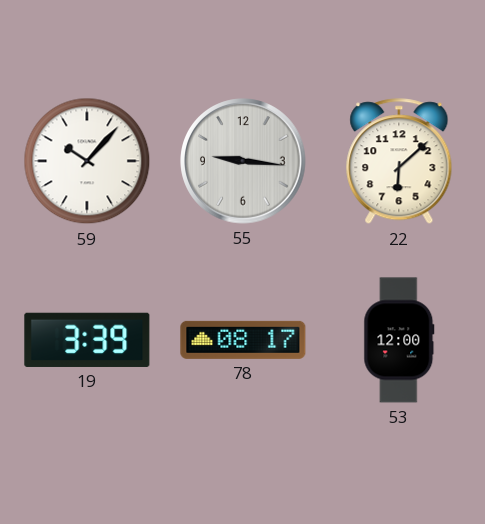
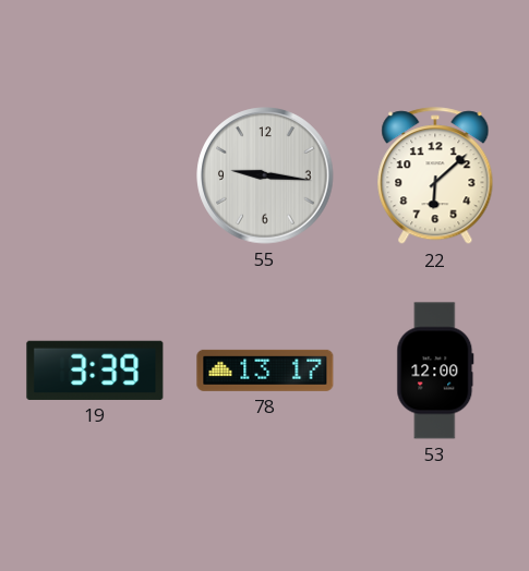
59: 10:07 -> none
78: 08:17 -> 13:17
